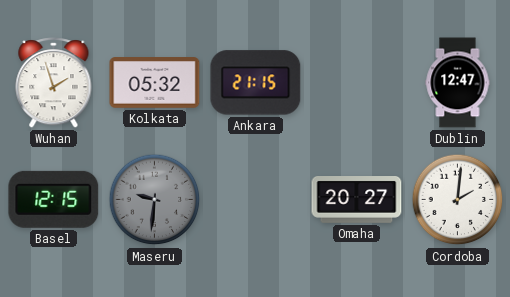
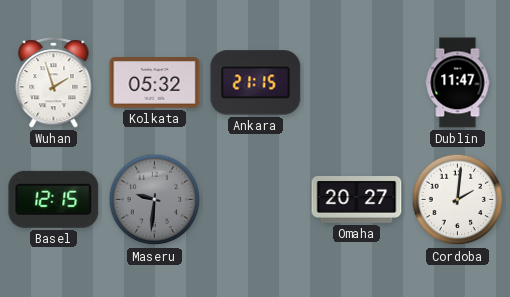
Dublin: 12:47 -> 11:47
